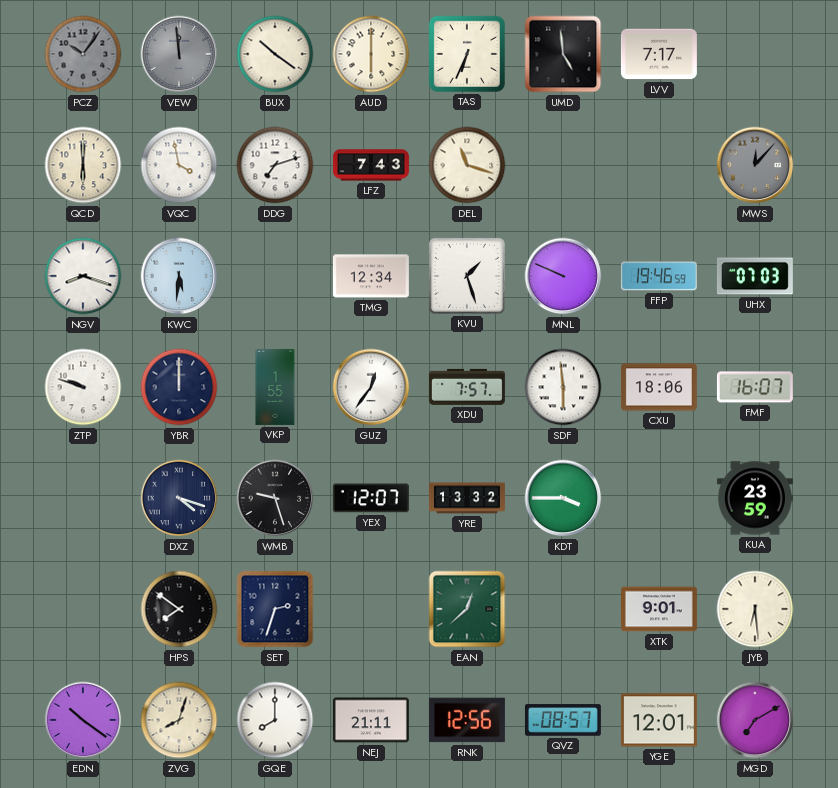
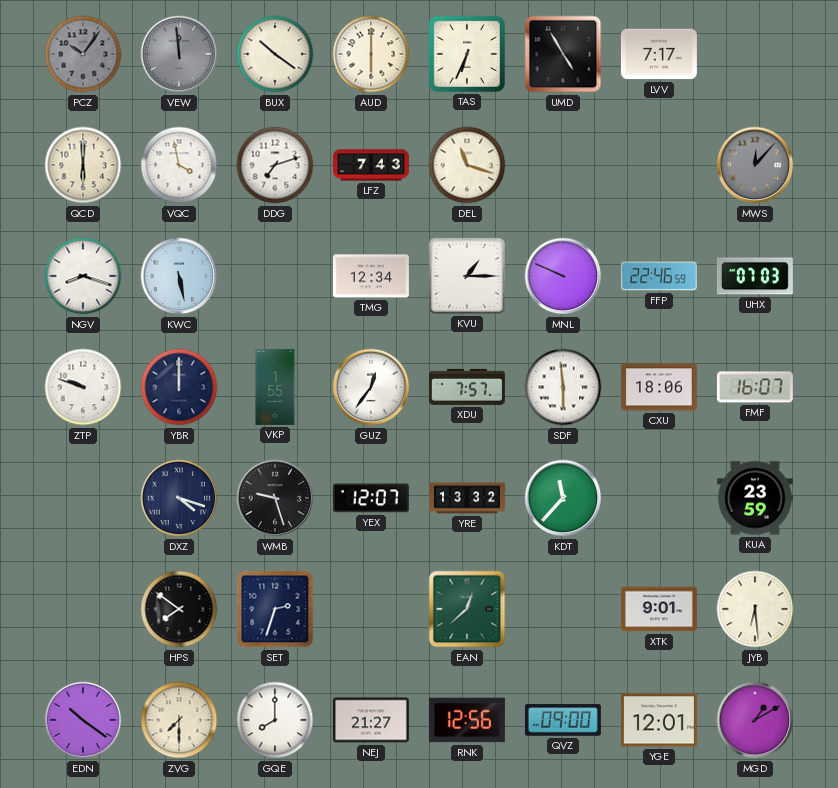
UMD: 4:59 -> 4:55
KWC: 5:31 -> 5:28
KVU: 1:27 -> 1:15
FFP: 19:46 -> 22:46
KDT: 3:45 -> 11:37
ZVG: 8:03 -> 7:30
NEJ: 21:11 -> 21:27
QVZ: 08:57 -> 09:00
MGD: 7:10 -> 1:10
